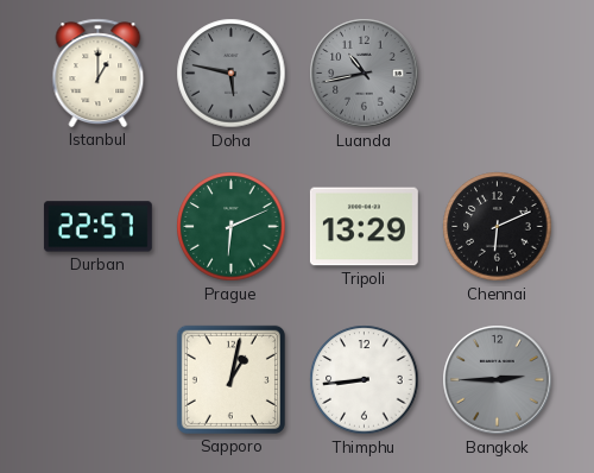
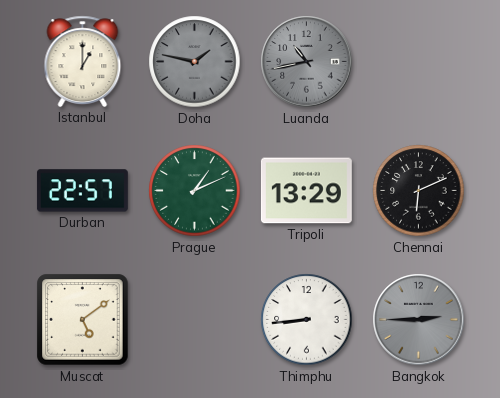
Doha: 5:47 -> 1:47
Prague: 6:11 -> 1:11
Muscat: none -> 5:09
Sapporo: 1:02 -> none
